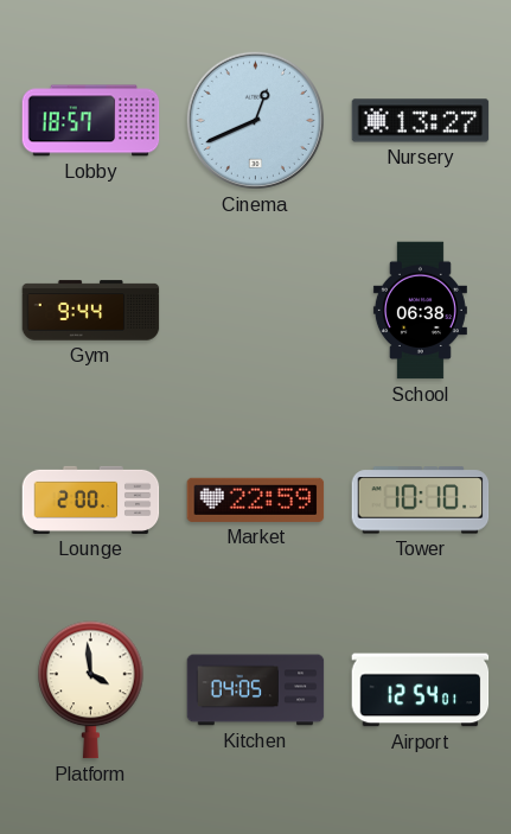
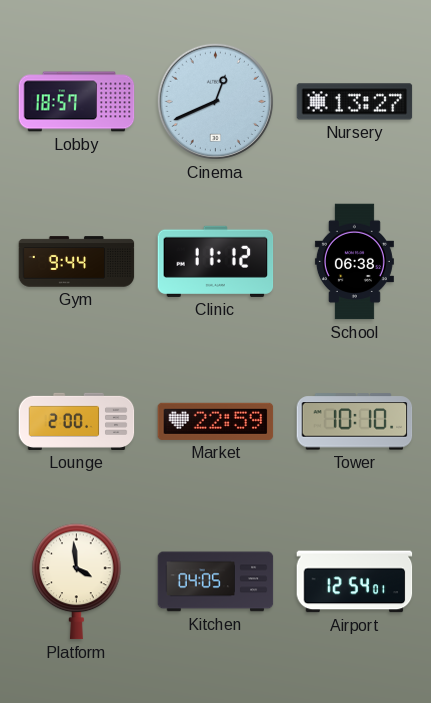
Clinic: none -> 11:12
